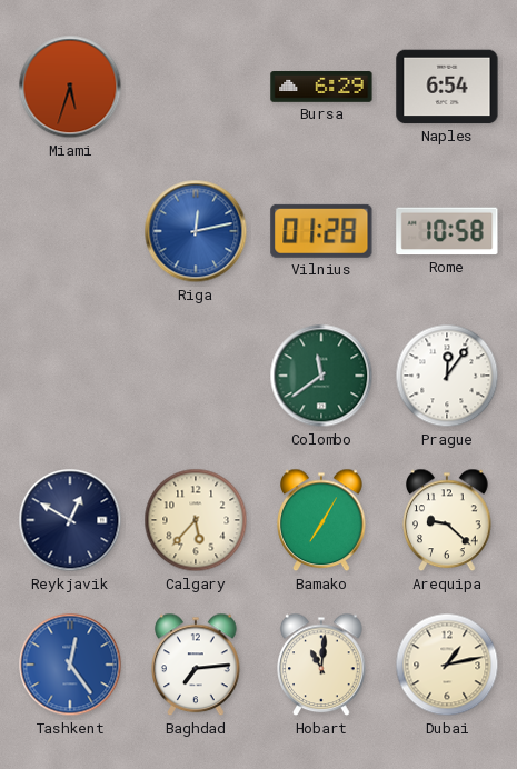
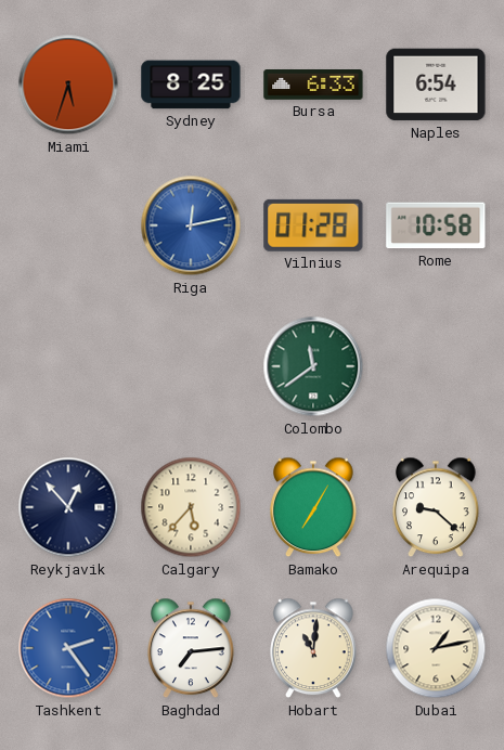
Sydney: none -> 8:25
Bursa: 6:29 -> 6:33
Prague: 12:06 -> none
Reykjavik: 12:50 -> 12:53
Tashkent: 12:24 -> 2:24
